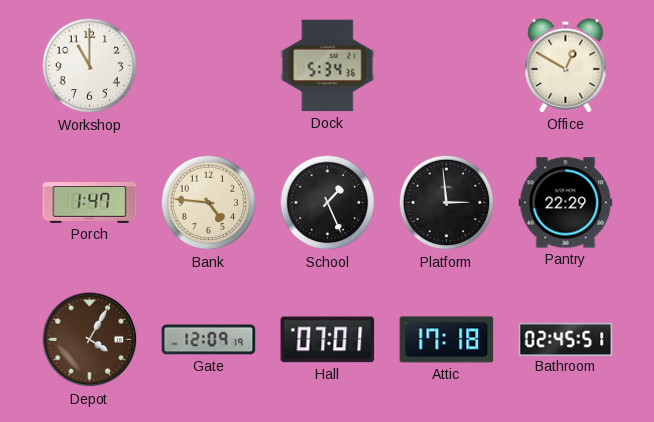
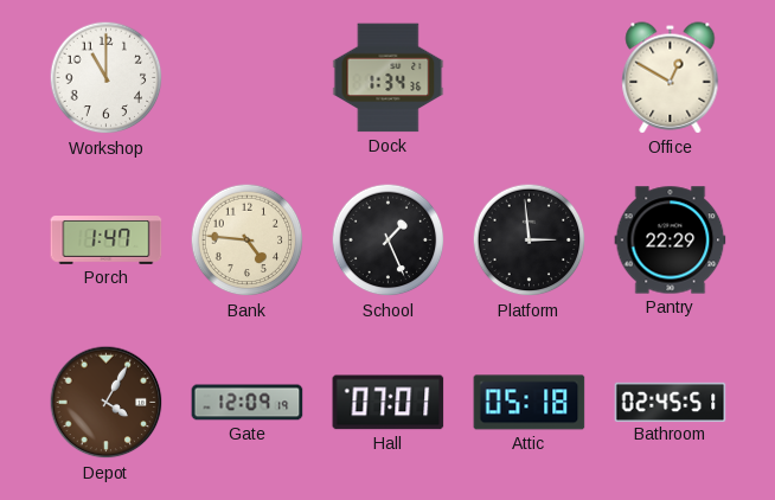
Dock: 5:34 -> 1:34
Attic: 17:18 -> 05:18
